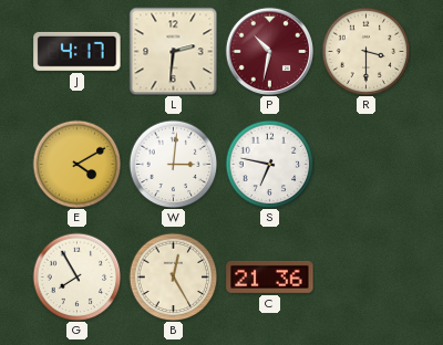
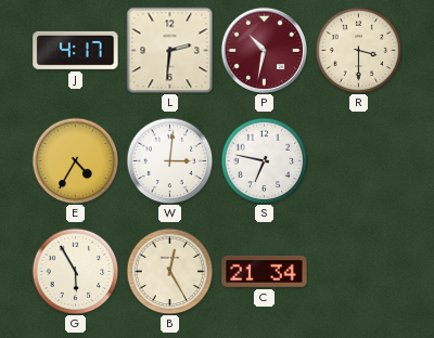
E: 4:10 -> 4:35
G: 7:55 -> 5:55
C: 21:36 -> 21:34
